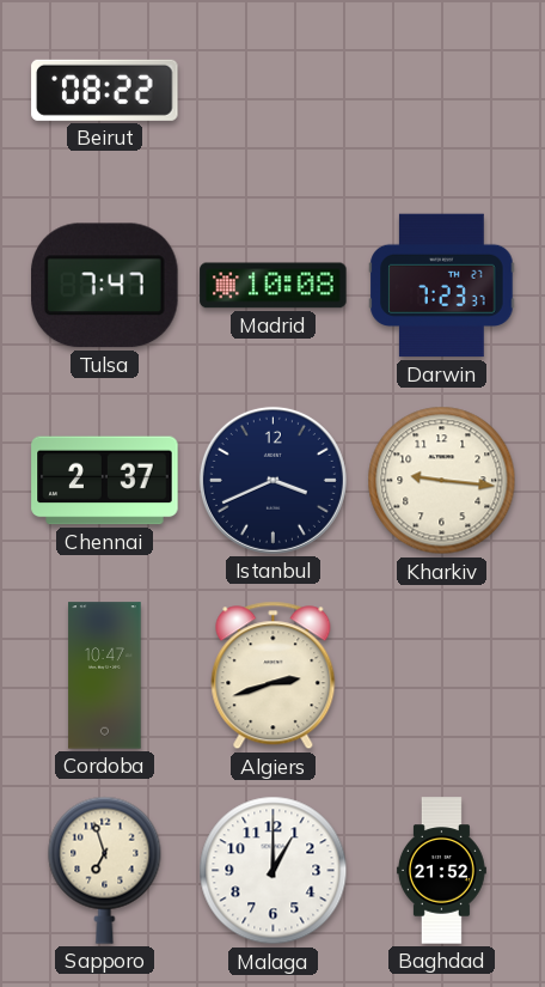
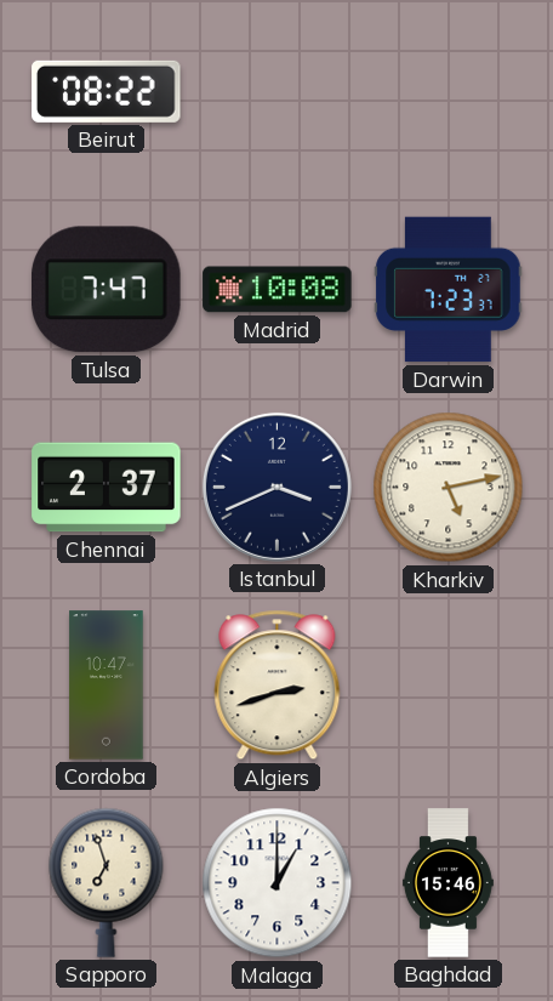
Kharkiv: 9:16 -> 5:13
Baghdad: 21:52 -> 15:46
